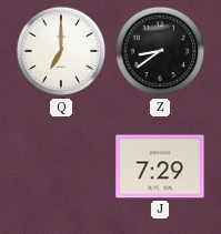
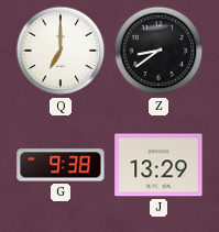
G: none -> 9:38
J: 7:29 -> 13:29
